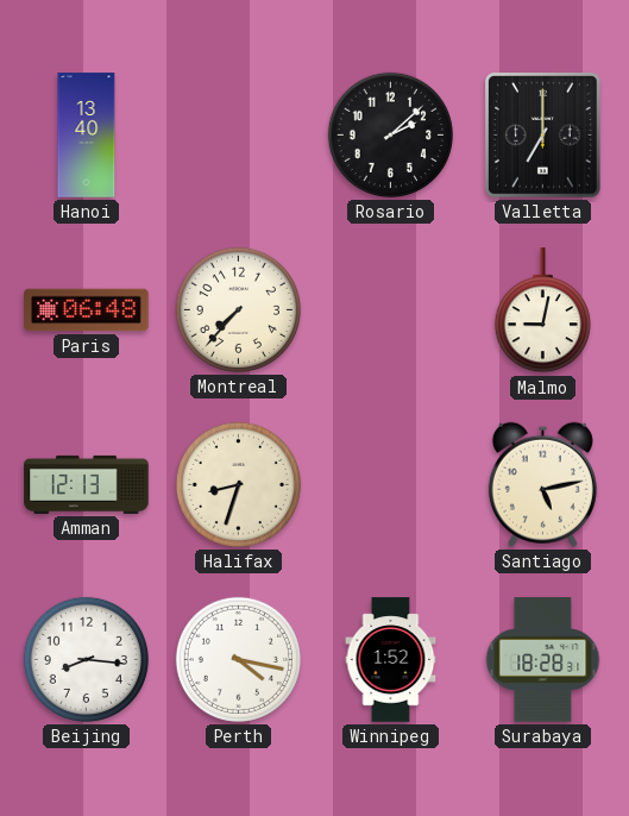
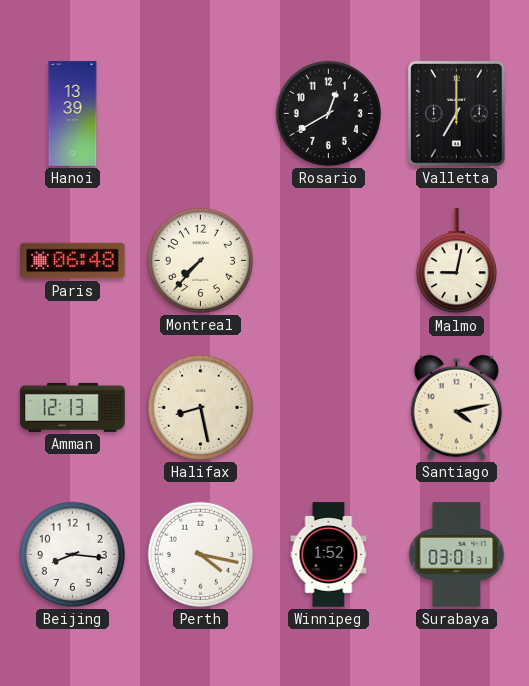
Hanoi: 13:40 -> 13:39
Rosario: 2:08 -> 12:40
Halifax: 8:33 -> 8:28
Santiago: 5:13 -> 4:13
Surabaya: 18:28 -> 03:01
